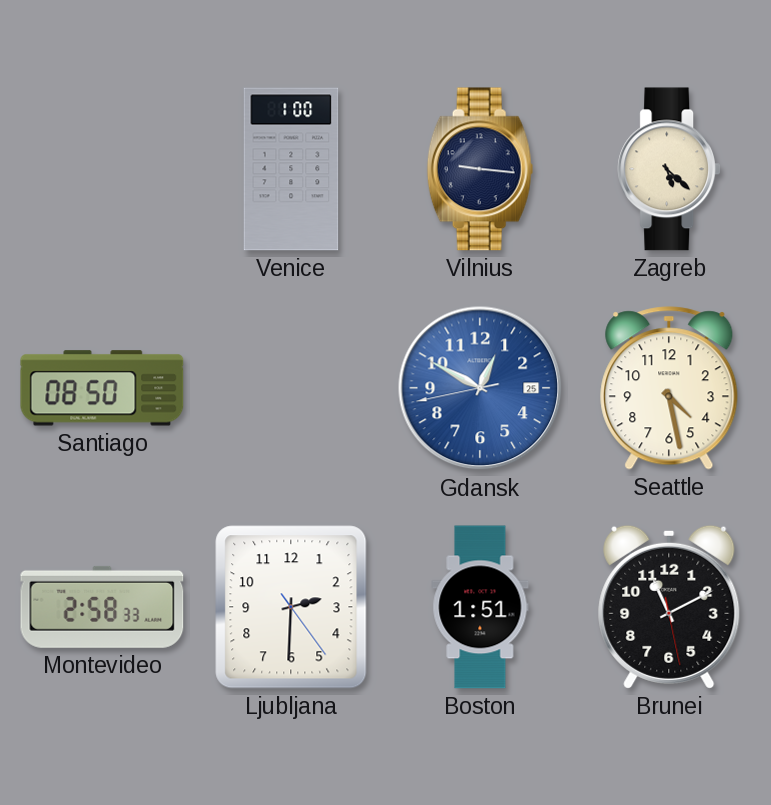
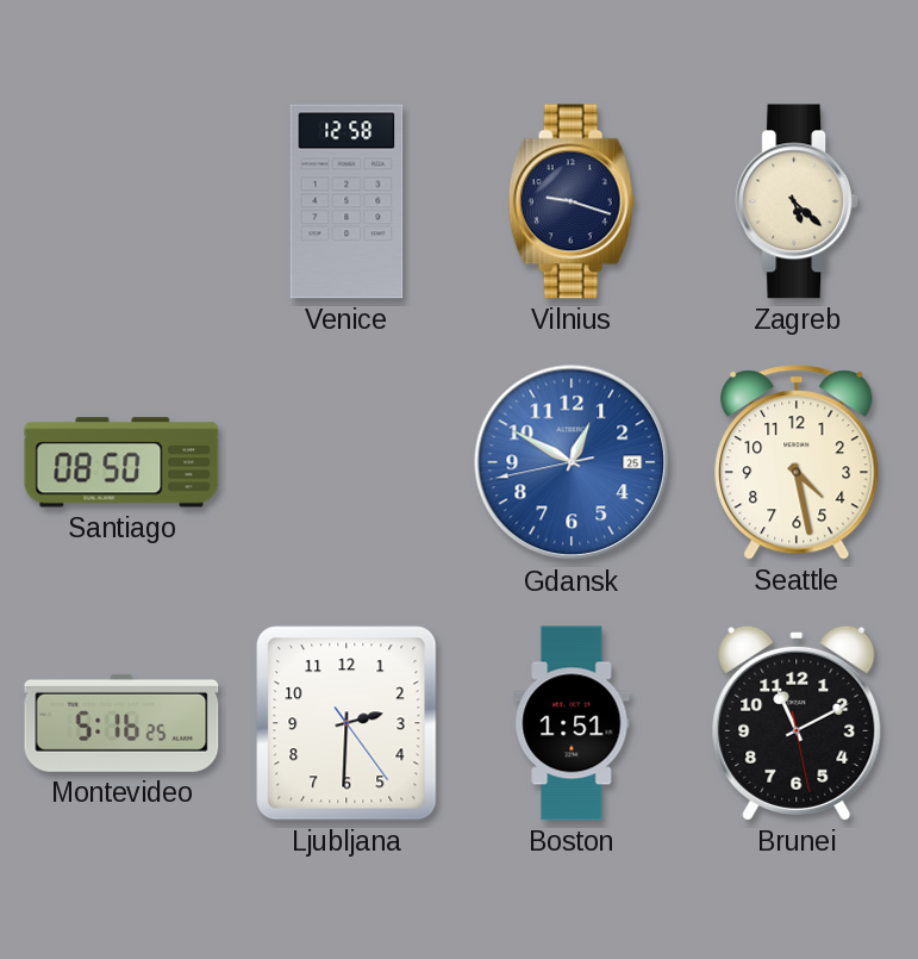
Venice: 1:00 -> 12:58
Vilnius: 9:16 -> 9:18
Montevideo: 2:58 -> 5:16
